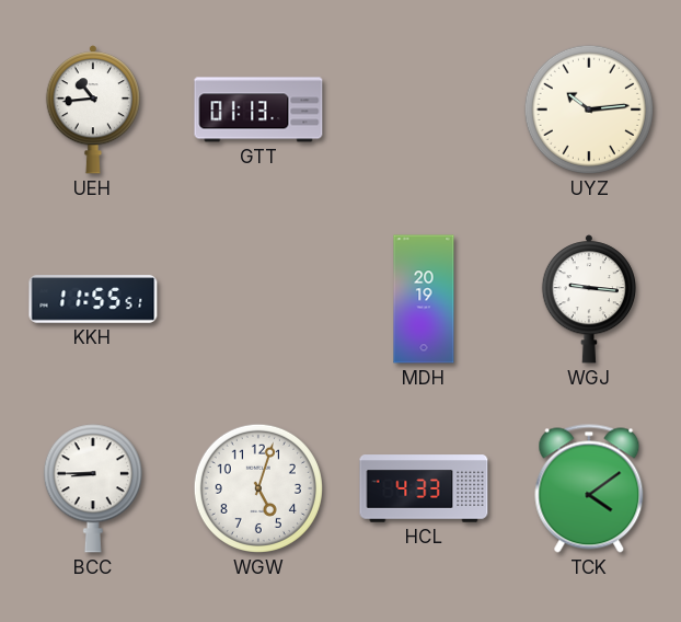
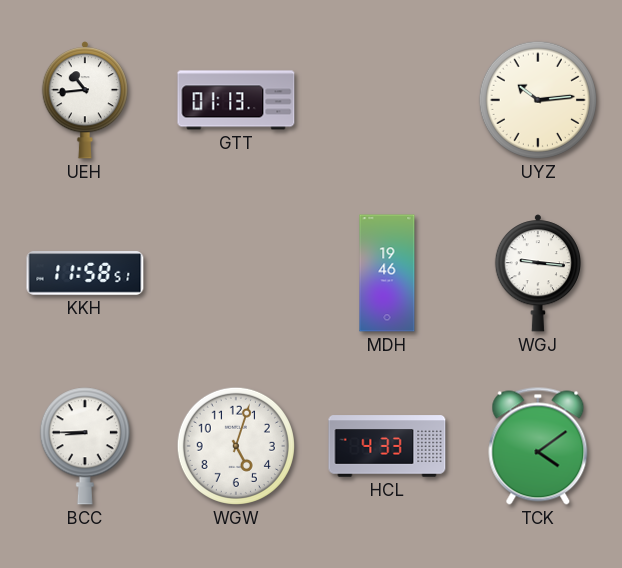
KKH: 11:55 -> 11:58
MDH: 20:19 -> 19:46
